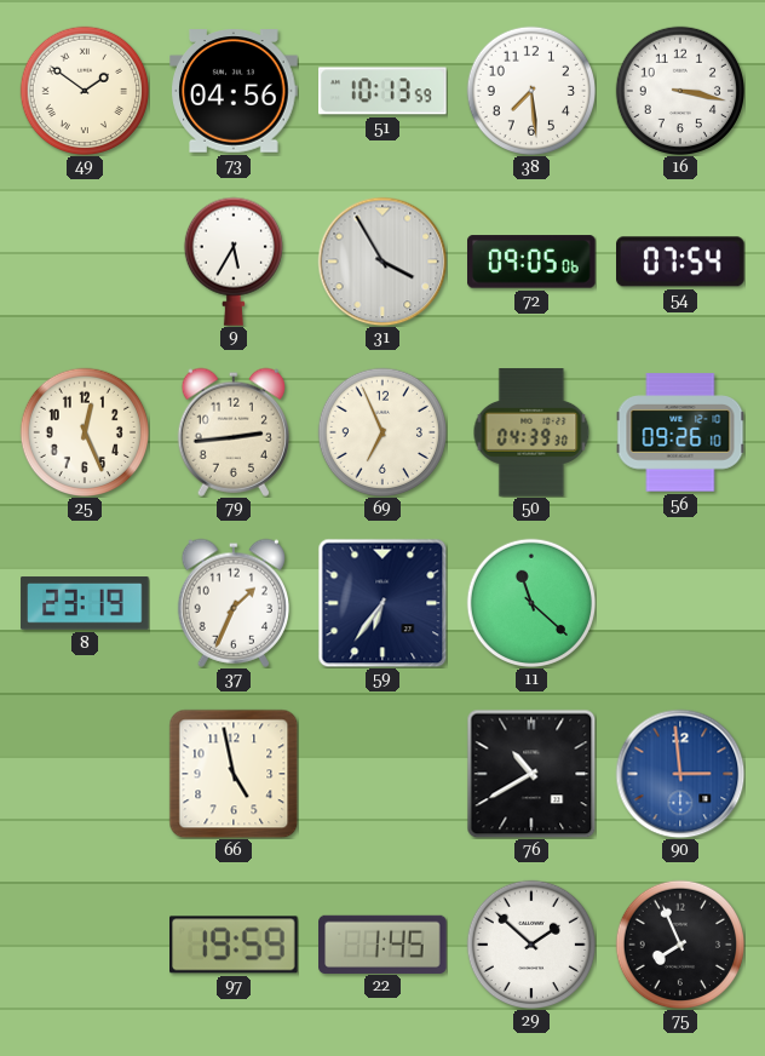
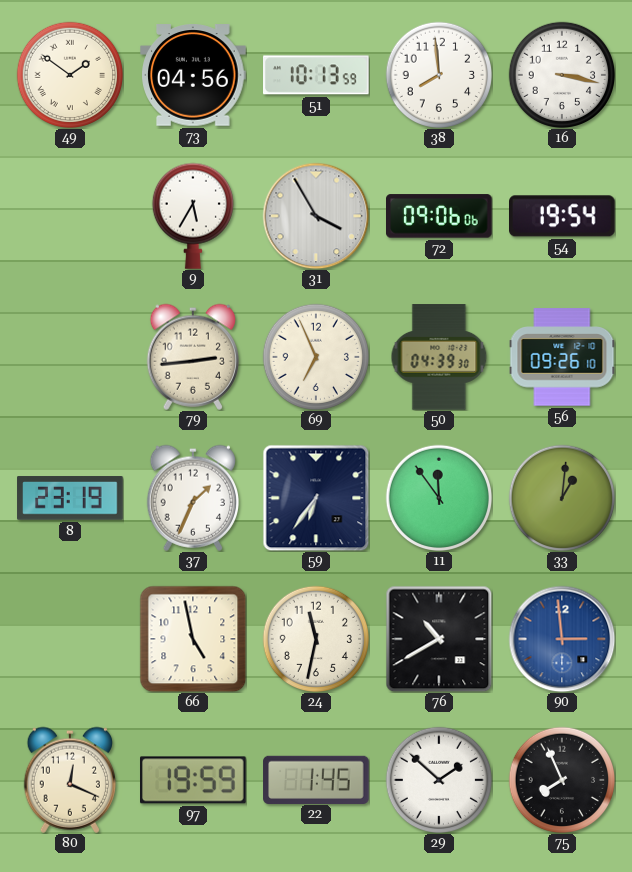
38: 7:29 -> 7:59
72: 09:05 -> 09:06
54: 07:54 -> 19:54
25: 12:26 -> none
11: 11:22 -> 11:54
33: none -> 1:01
24: none -> 11:32
80: none -> 12:19
